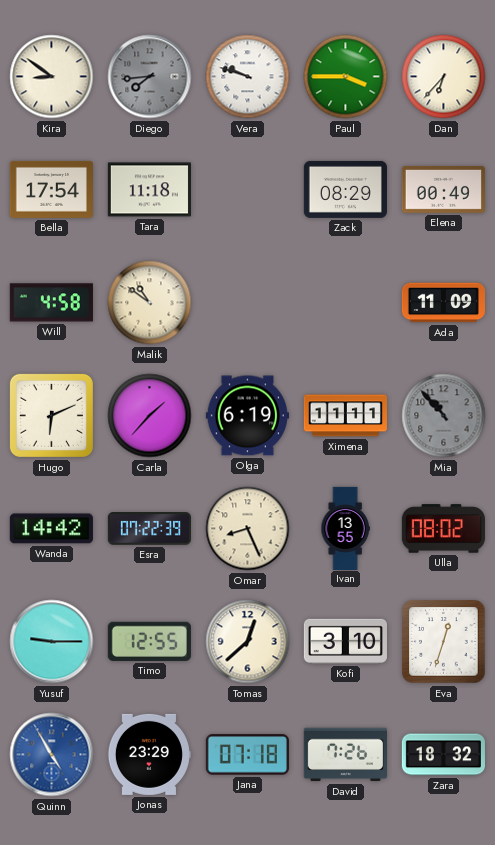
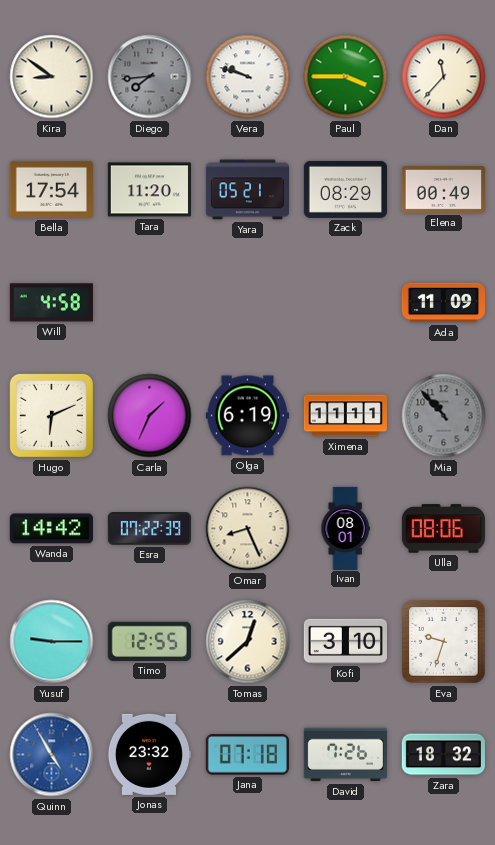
Dan: 6:37 -> 11:37
Tara: 11:18 -> 11:20
Yara: none -> 05:21
Malik: 10:51 -> none
Carla: 1:37 -> 1:34
Ivan: 13:55 -> 08:01
Ulla: 08:02 -> 08:06
Eva: 12:33 -> 9:33
Jonas: 23:29 -> 23:32
